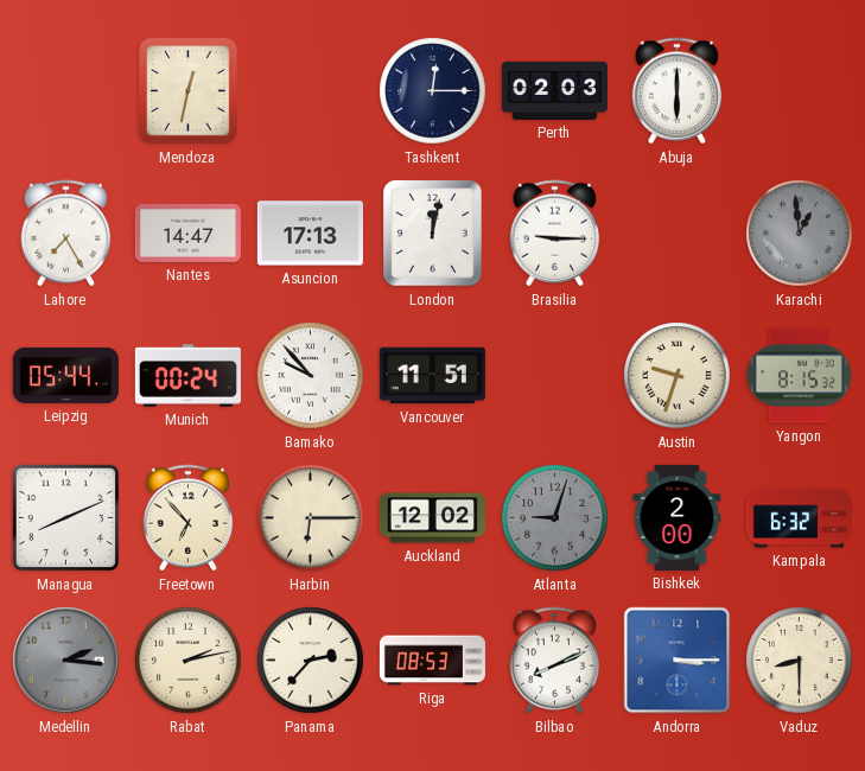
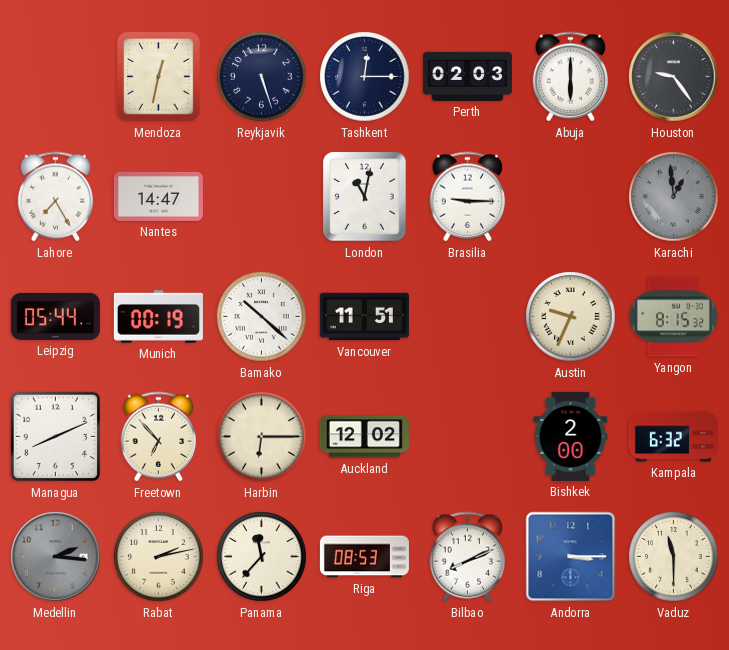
Reykjavik: none -> 5:27
Houston: none -> 9:24
Asuncion: 17:13 -> none
London: 12:02 -> 11:02
Munich: 00:24 -> 00:19
Bamako: 9:53 -> 10:22
Austin: 9:33 -> 9:34
Atlanta: 9:03 -> none
Panama: 2:37 -> 11:37
Vaduz: 8:30 -> 11:30
